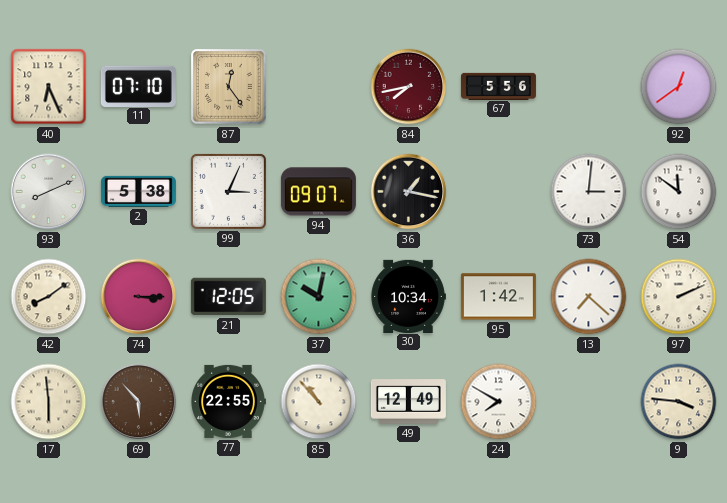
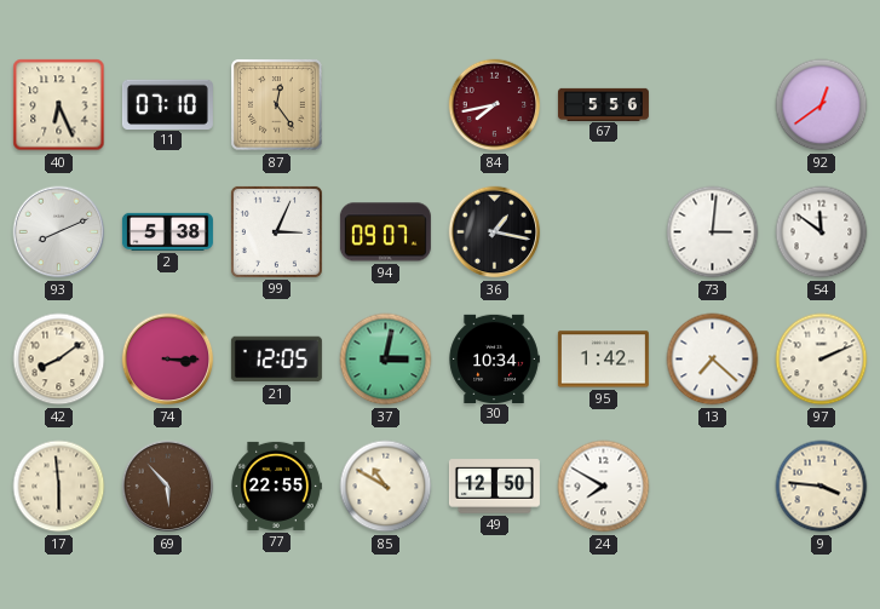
37: 10:02 -> 3:02
85: 10:53 -> 10:50
49: 12:49 -> 12:50
